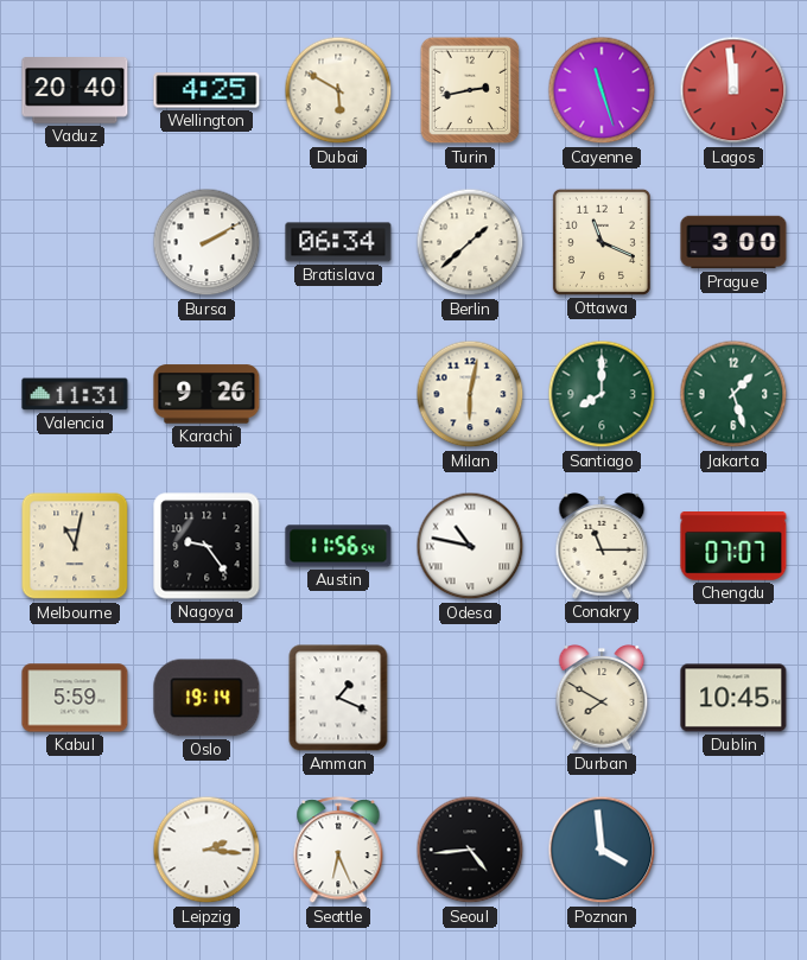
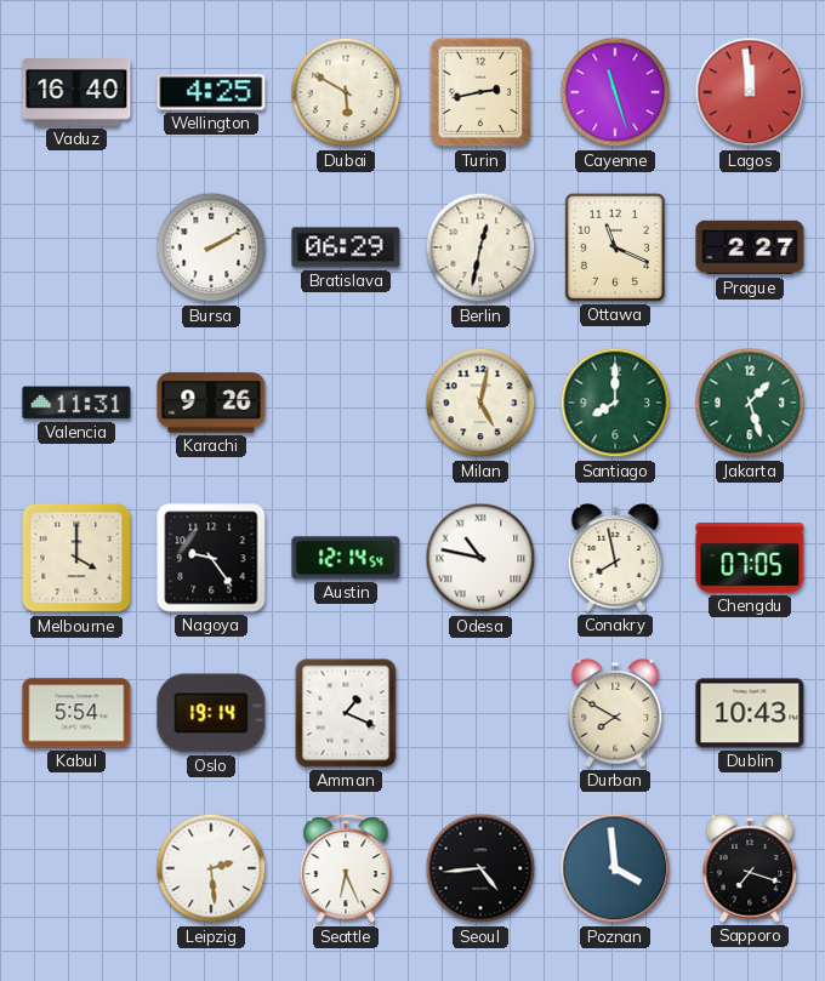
Vaduz: 20:40 -> 16:40
Bratislava: 06:34 -> 06:29
Berlin: 1:38 -> 12:32
Prague: 3:00 -> 2:27
Milan: 6:02 -> 5:02
Melbourne: 11:02 -> 4:00
Austin: 11:56 -> 12:14
Conakry: 11:15 -> 7:58
Chengdu: 07:07 -> 07:05
Kabul: 5:59 -> 5:54
Dublin: 10:45 -> 10:43
Leipzig: 2:16 -> 2:29
Sapporo: none -> 7:18
